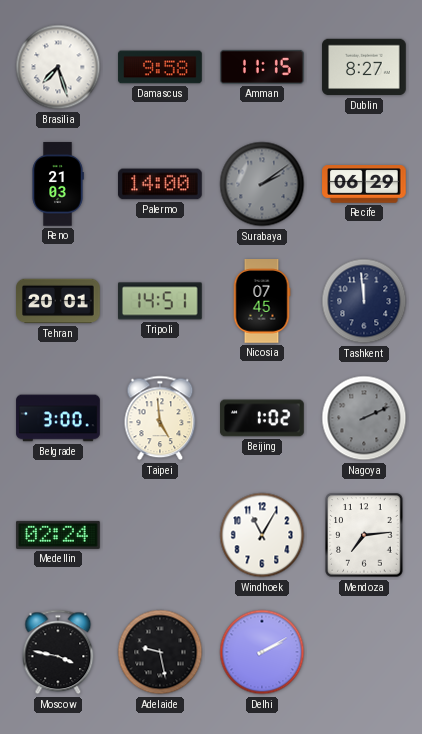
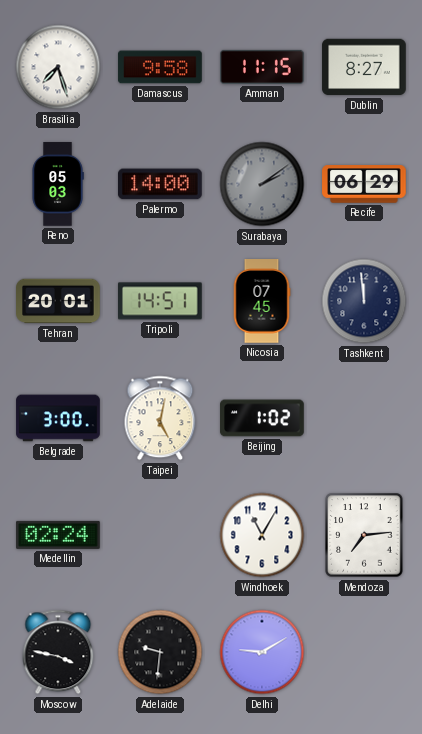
Reno: 21:03 -> 05:03
Taipei: 4:59 -> 5:02
Nagoya: 2:11 -> none
Adelaide: 9:28 -> 9:31
Delhi: 2:10 -> 9:10
